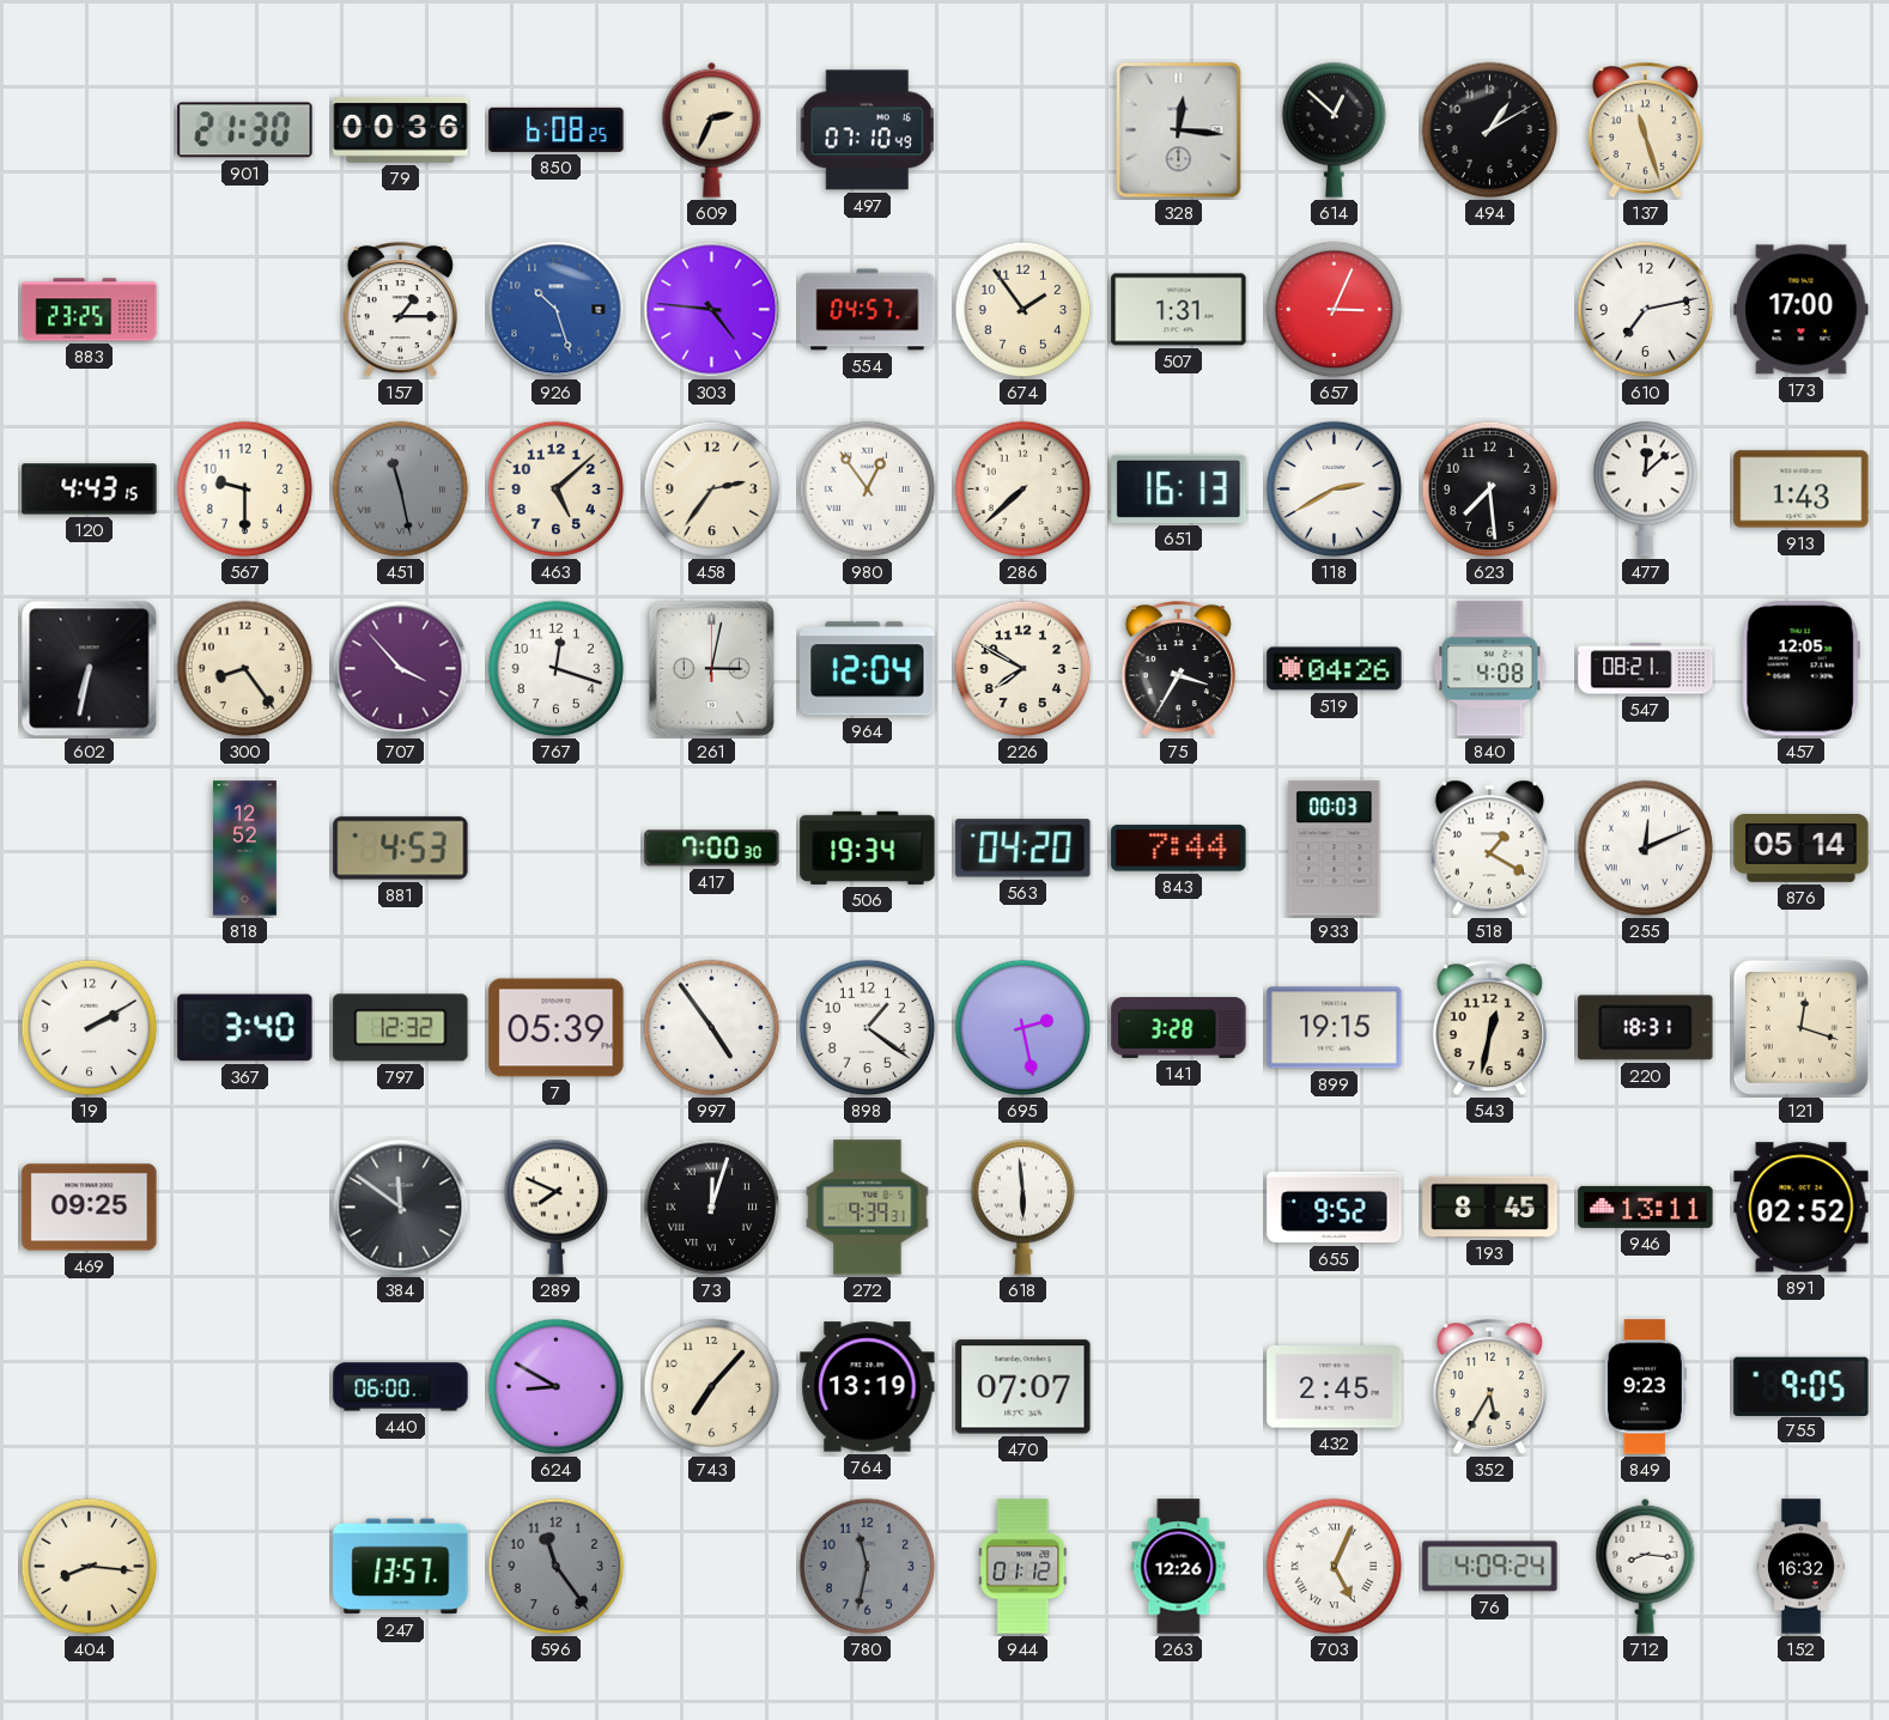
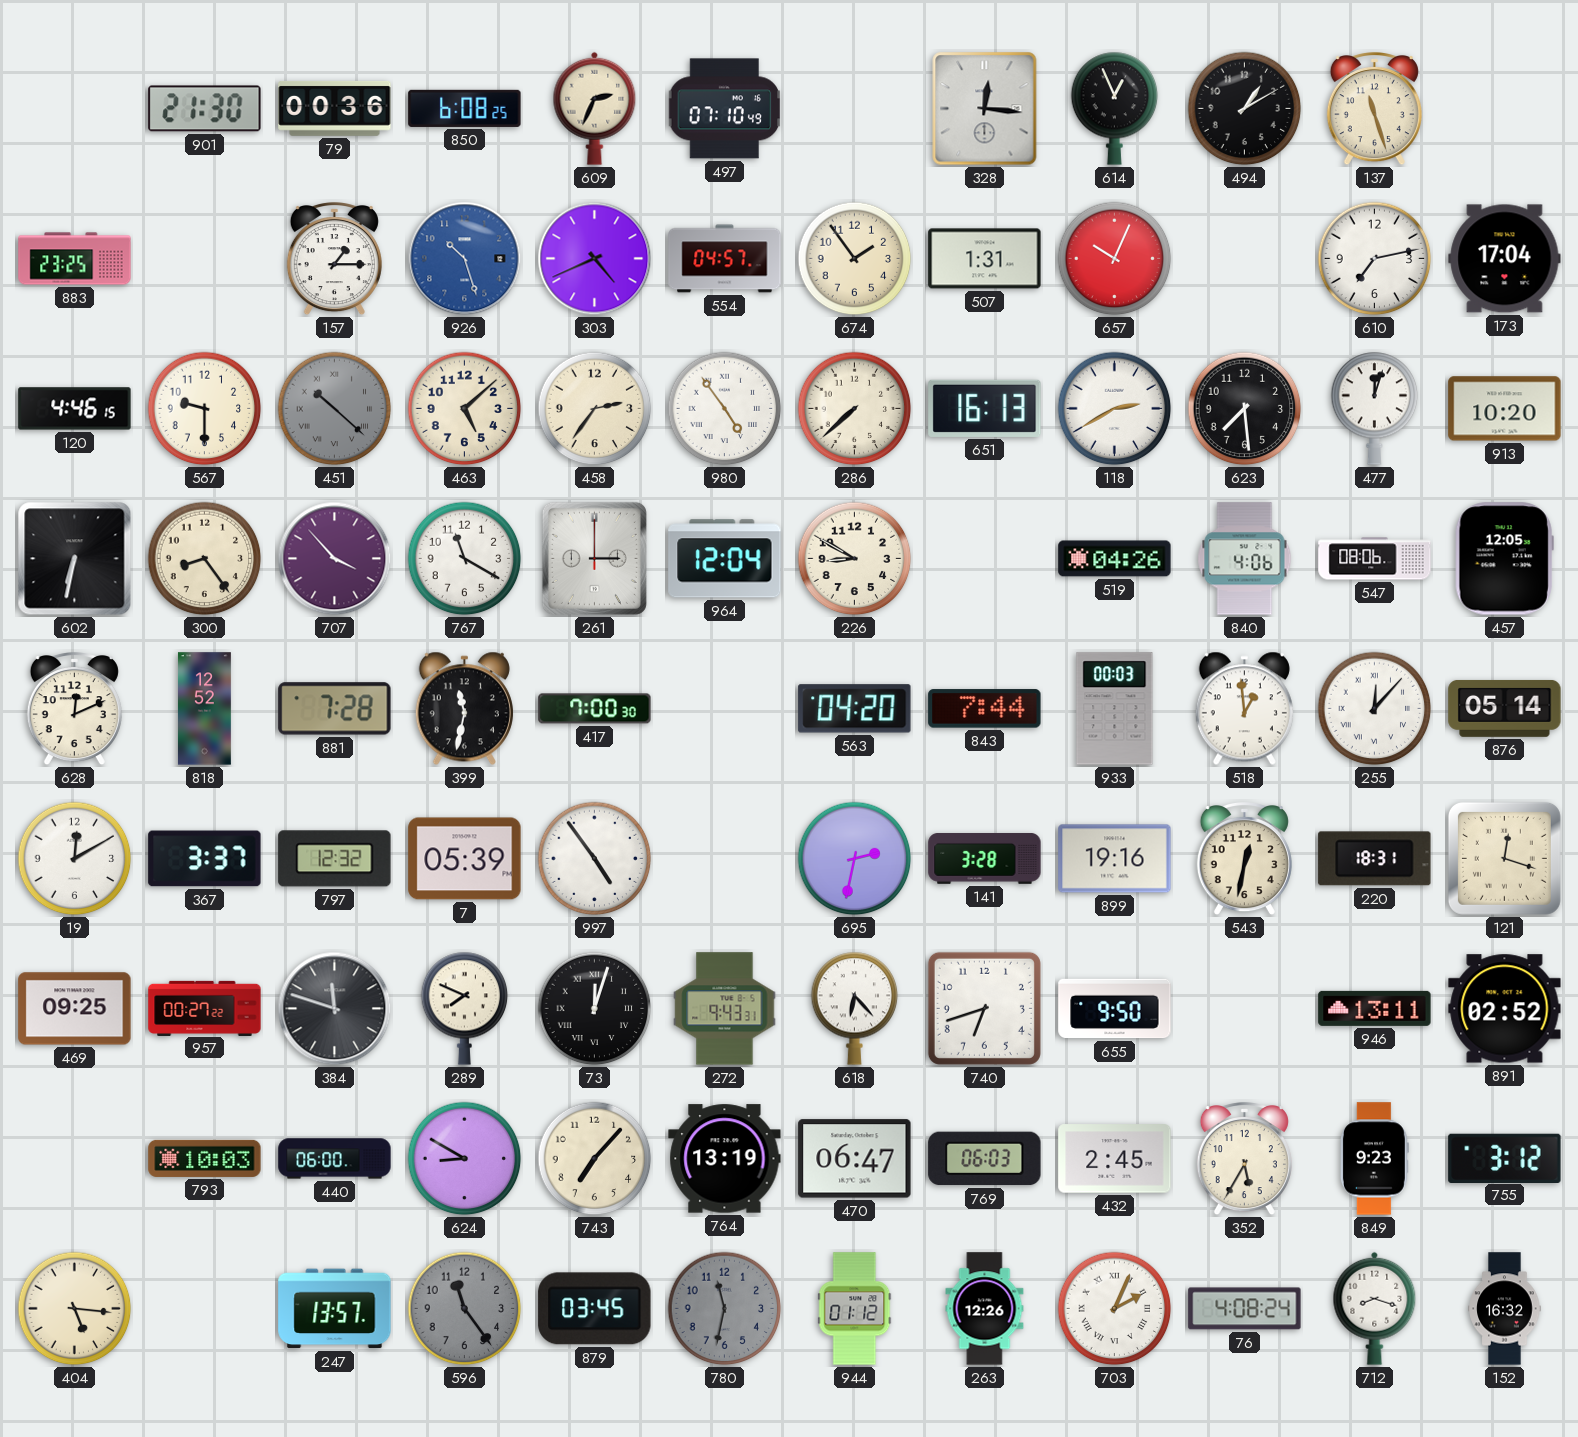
614: 12:52 -> 12:56
303: 4:46 -> 4:41
657: 3:04 -> 10:04
173: 17:00 -> 17:04
120: 4:43 -> 4:46
451: 11:28 -> 10:22
980: 12:54 -> 4:54
477: 12:08 -> 12:03
913: 1:43 -> 10:20
767: 12:18 -> 11:20
261: 3:02 -> 3:00
226: 7:50 -> 8:50
75: 3:35 -> none
840: 4:08 -> 4:06
547: 08:21 -> 08:06
628: none -> 12:11
881: 4:53 -> 7:28
399: none -> 11:32
506: 19:34 -> none
518: 1:20 -> 12:59
255: 12:11 -> 12:07
19: 2:10 -> 12:10
367: 3:40 -> 3:37
898: 1:21 -> none
695: 2:28 -> 2:32
899: 19:15 -> 19:16
957: none -> 00:27
384: 11:51 -> 11:48
272: 9:39 -> 9:43
618: 5:59 -> 6:23
740: none -> 6:42
655: 9:52 -> 9:50
193: 8:45 -> none
793: none -> 10:03
470: 07:07 -> 06:47
769: none -> 06:03
755: 9:05 -> 3:12
404: 8:16 -> 5:16
879: none -> 03:45
703: 5:04 -> 2:04
76: 4:09 -> 4:08
712: 8:16 -> 8:18
